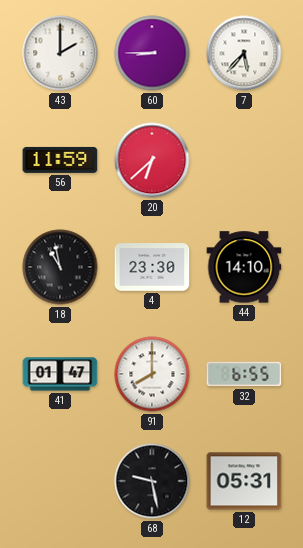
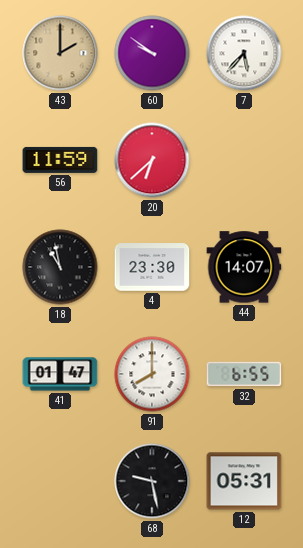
43 dial: white -> champagne
60: 8:45 -> 9:51
44: 14:10 -> 14:07
